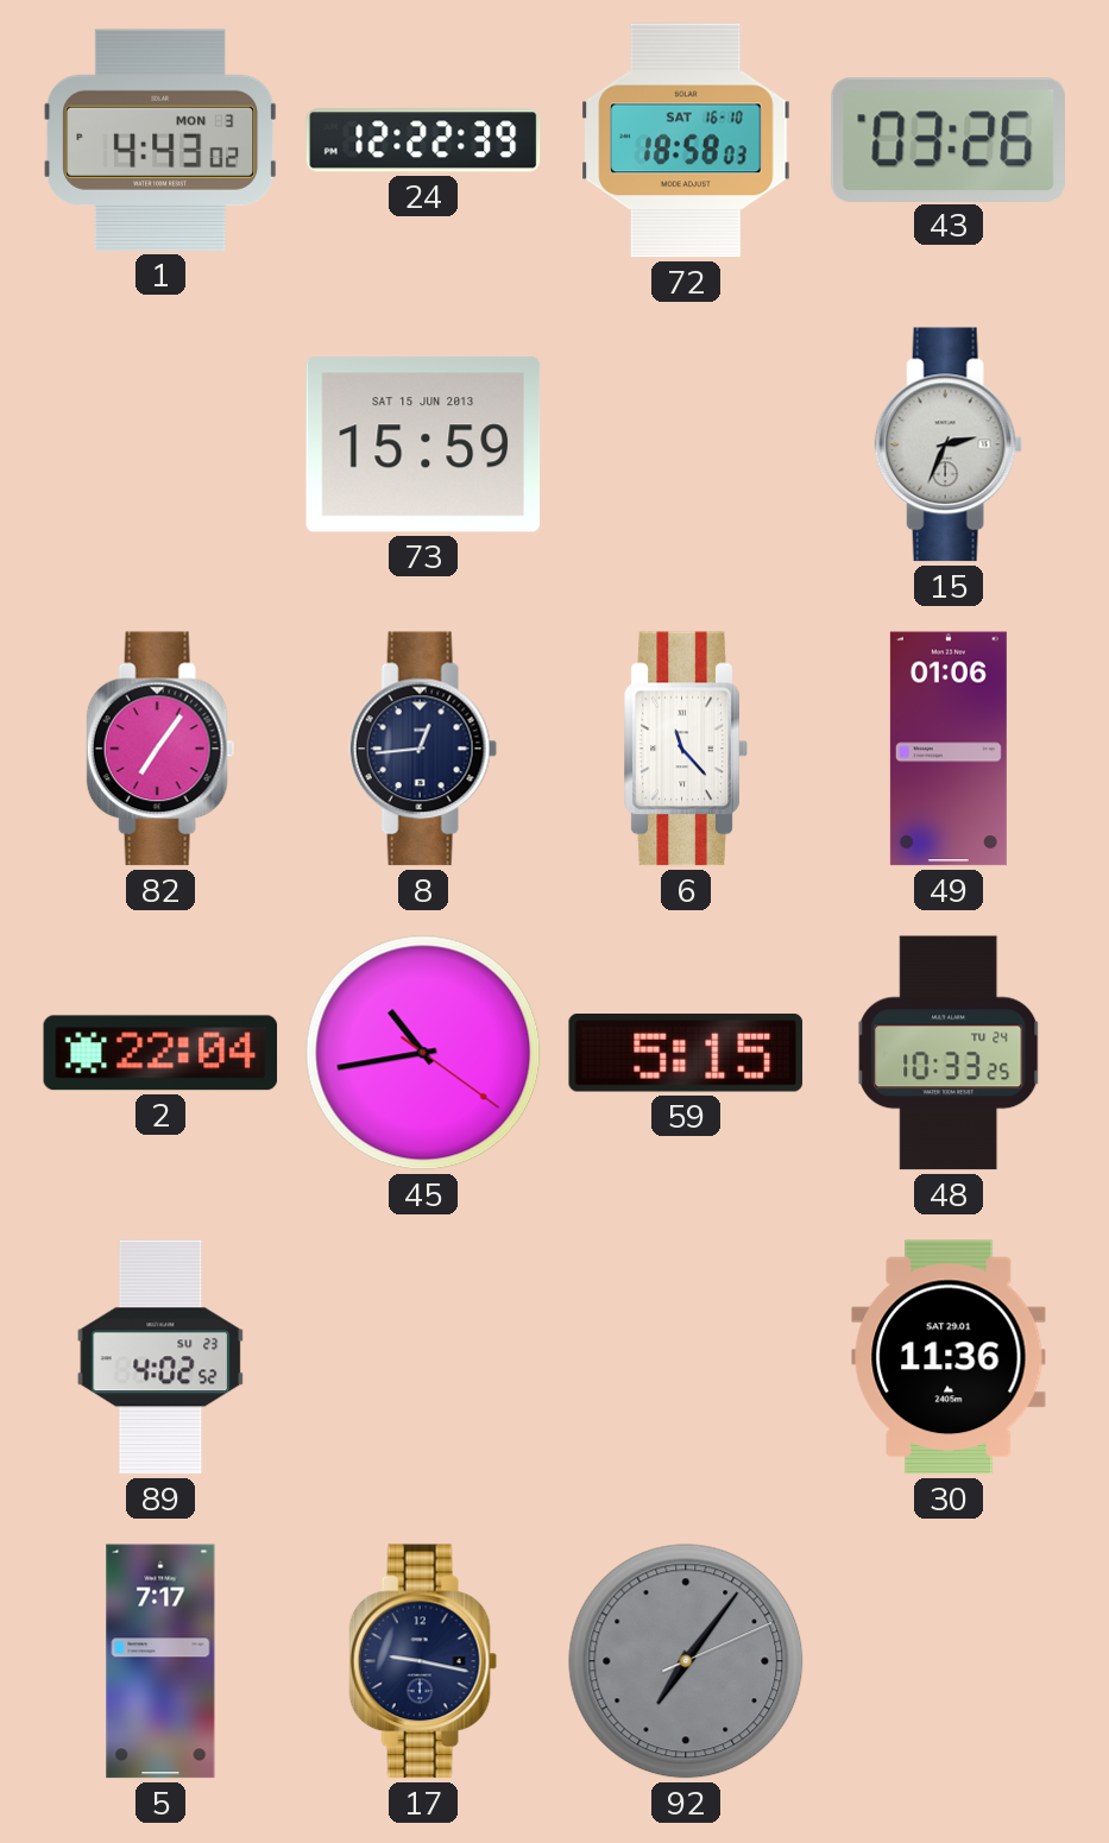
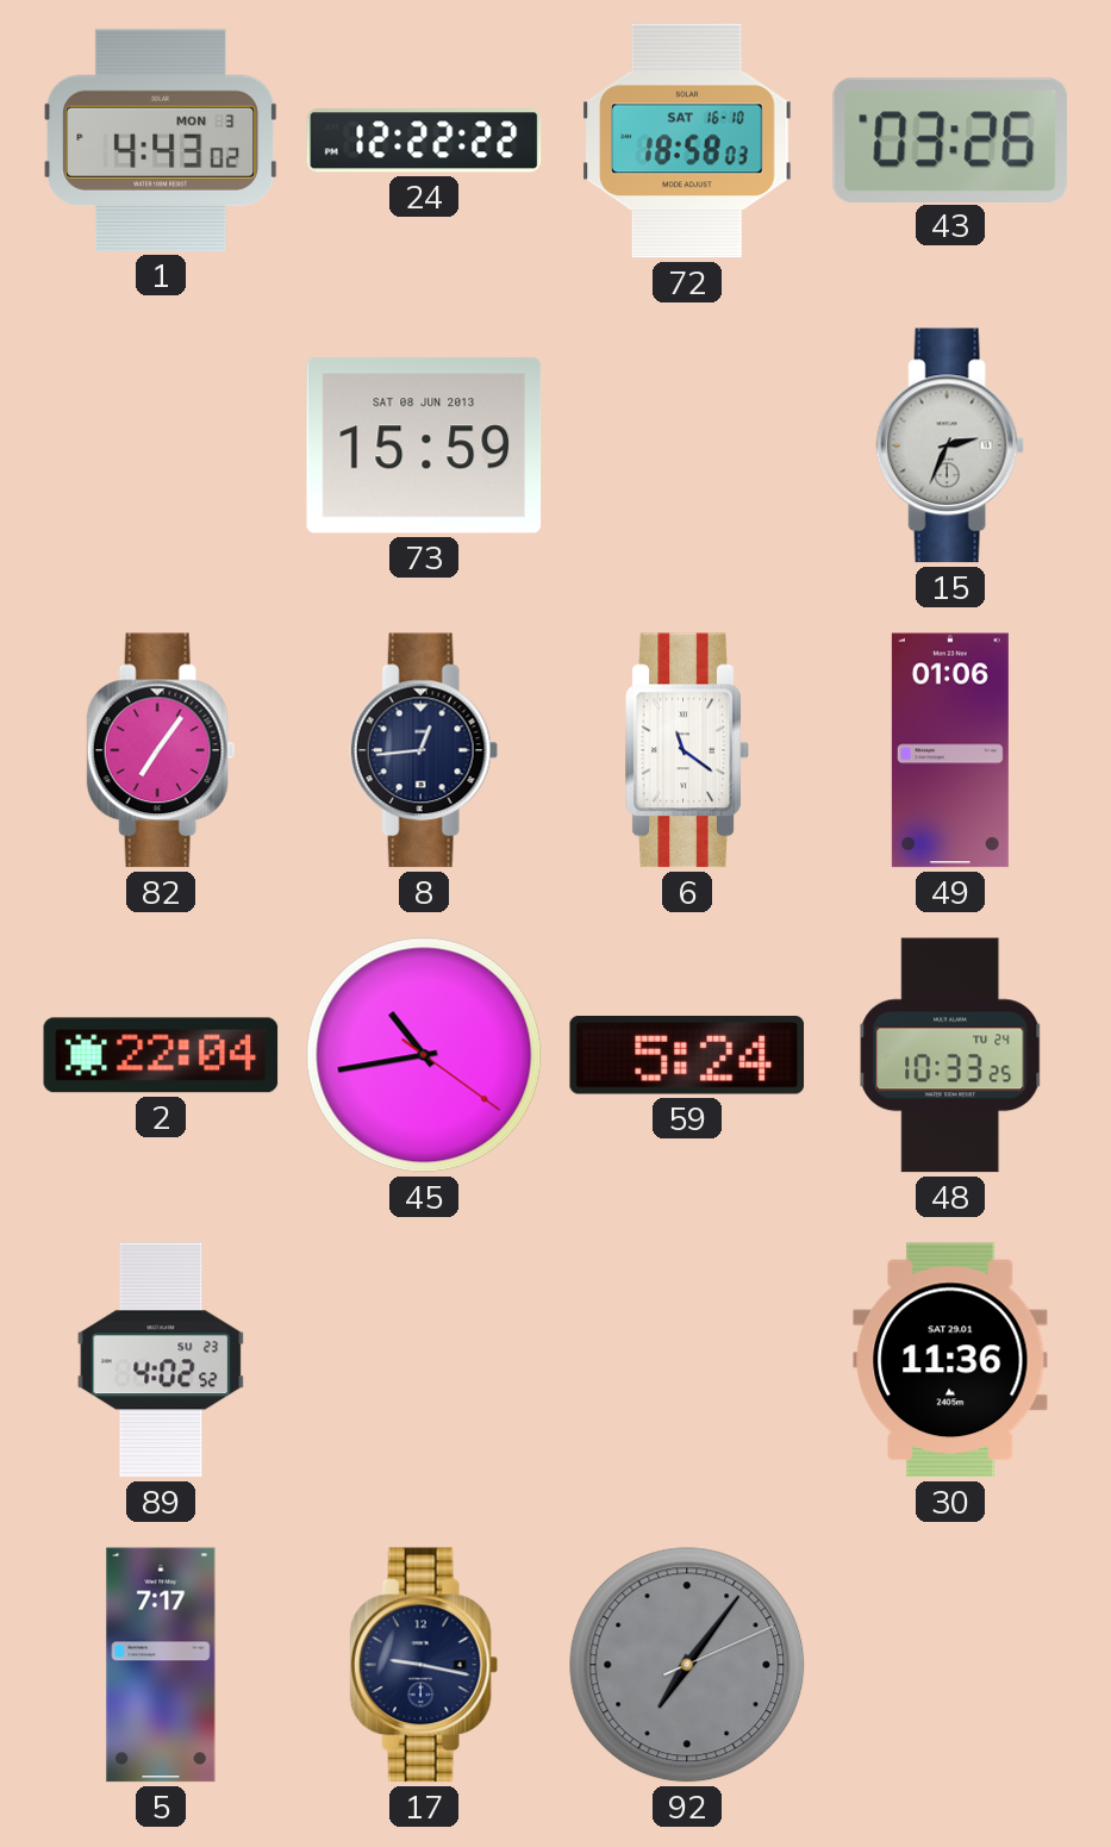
24: 12:22:39 -> 12:22:22
73 date: SAT 15 JUN 2013 -> SAT 08 JUN 2013
6: 11:23 -> 11:21
59: 5:15 -> 5:24
